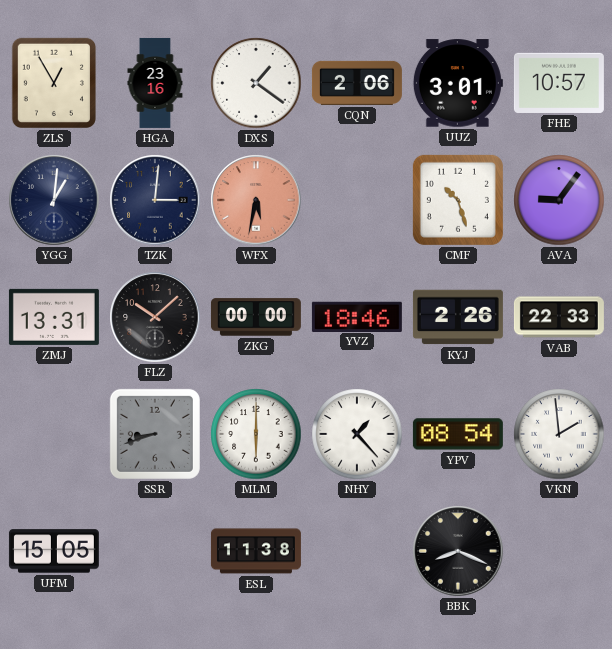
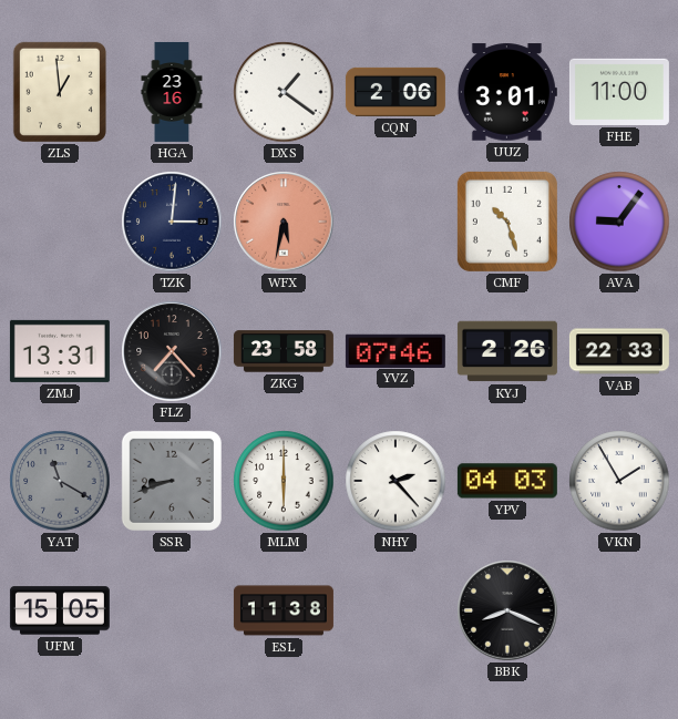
ZLS: 12:55 -> 12:59
FHE: 10:57 -> 11:00
YGG: 1:01 -> none
FLZ: 10:08 -> 7:23
ZKG: 00:00 -> 23:58
YVZ: 18:46 -> 07:46
YAT: none -> 11:20
NHY: 1:23 -> 2:23
YPV: 08:54 -> 04:03
VKN: 1:59 -> 1:55
